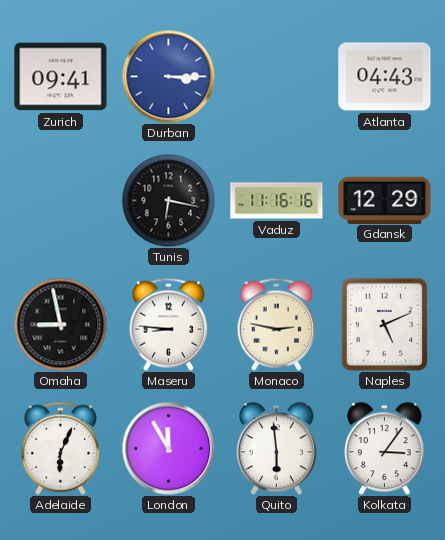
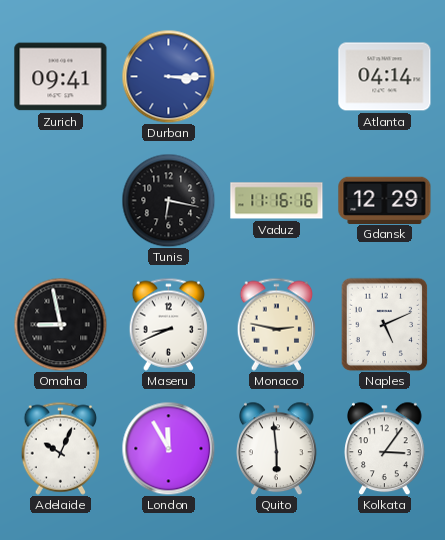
Atlanta: 04:43 -> 04:14
Maseru: 8:46 -> 8:41
Adelaide: 6:04 -> 10:04
